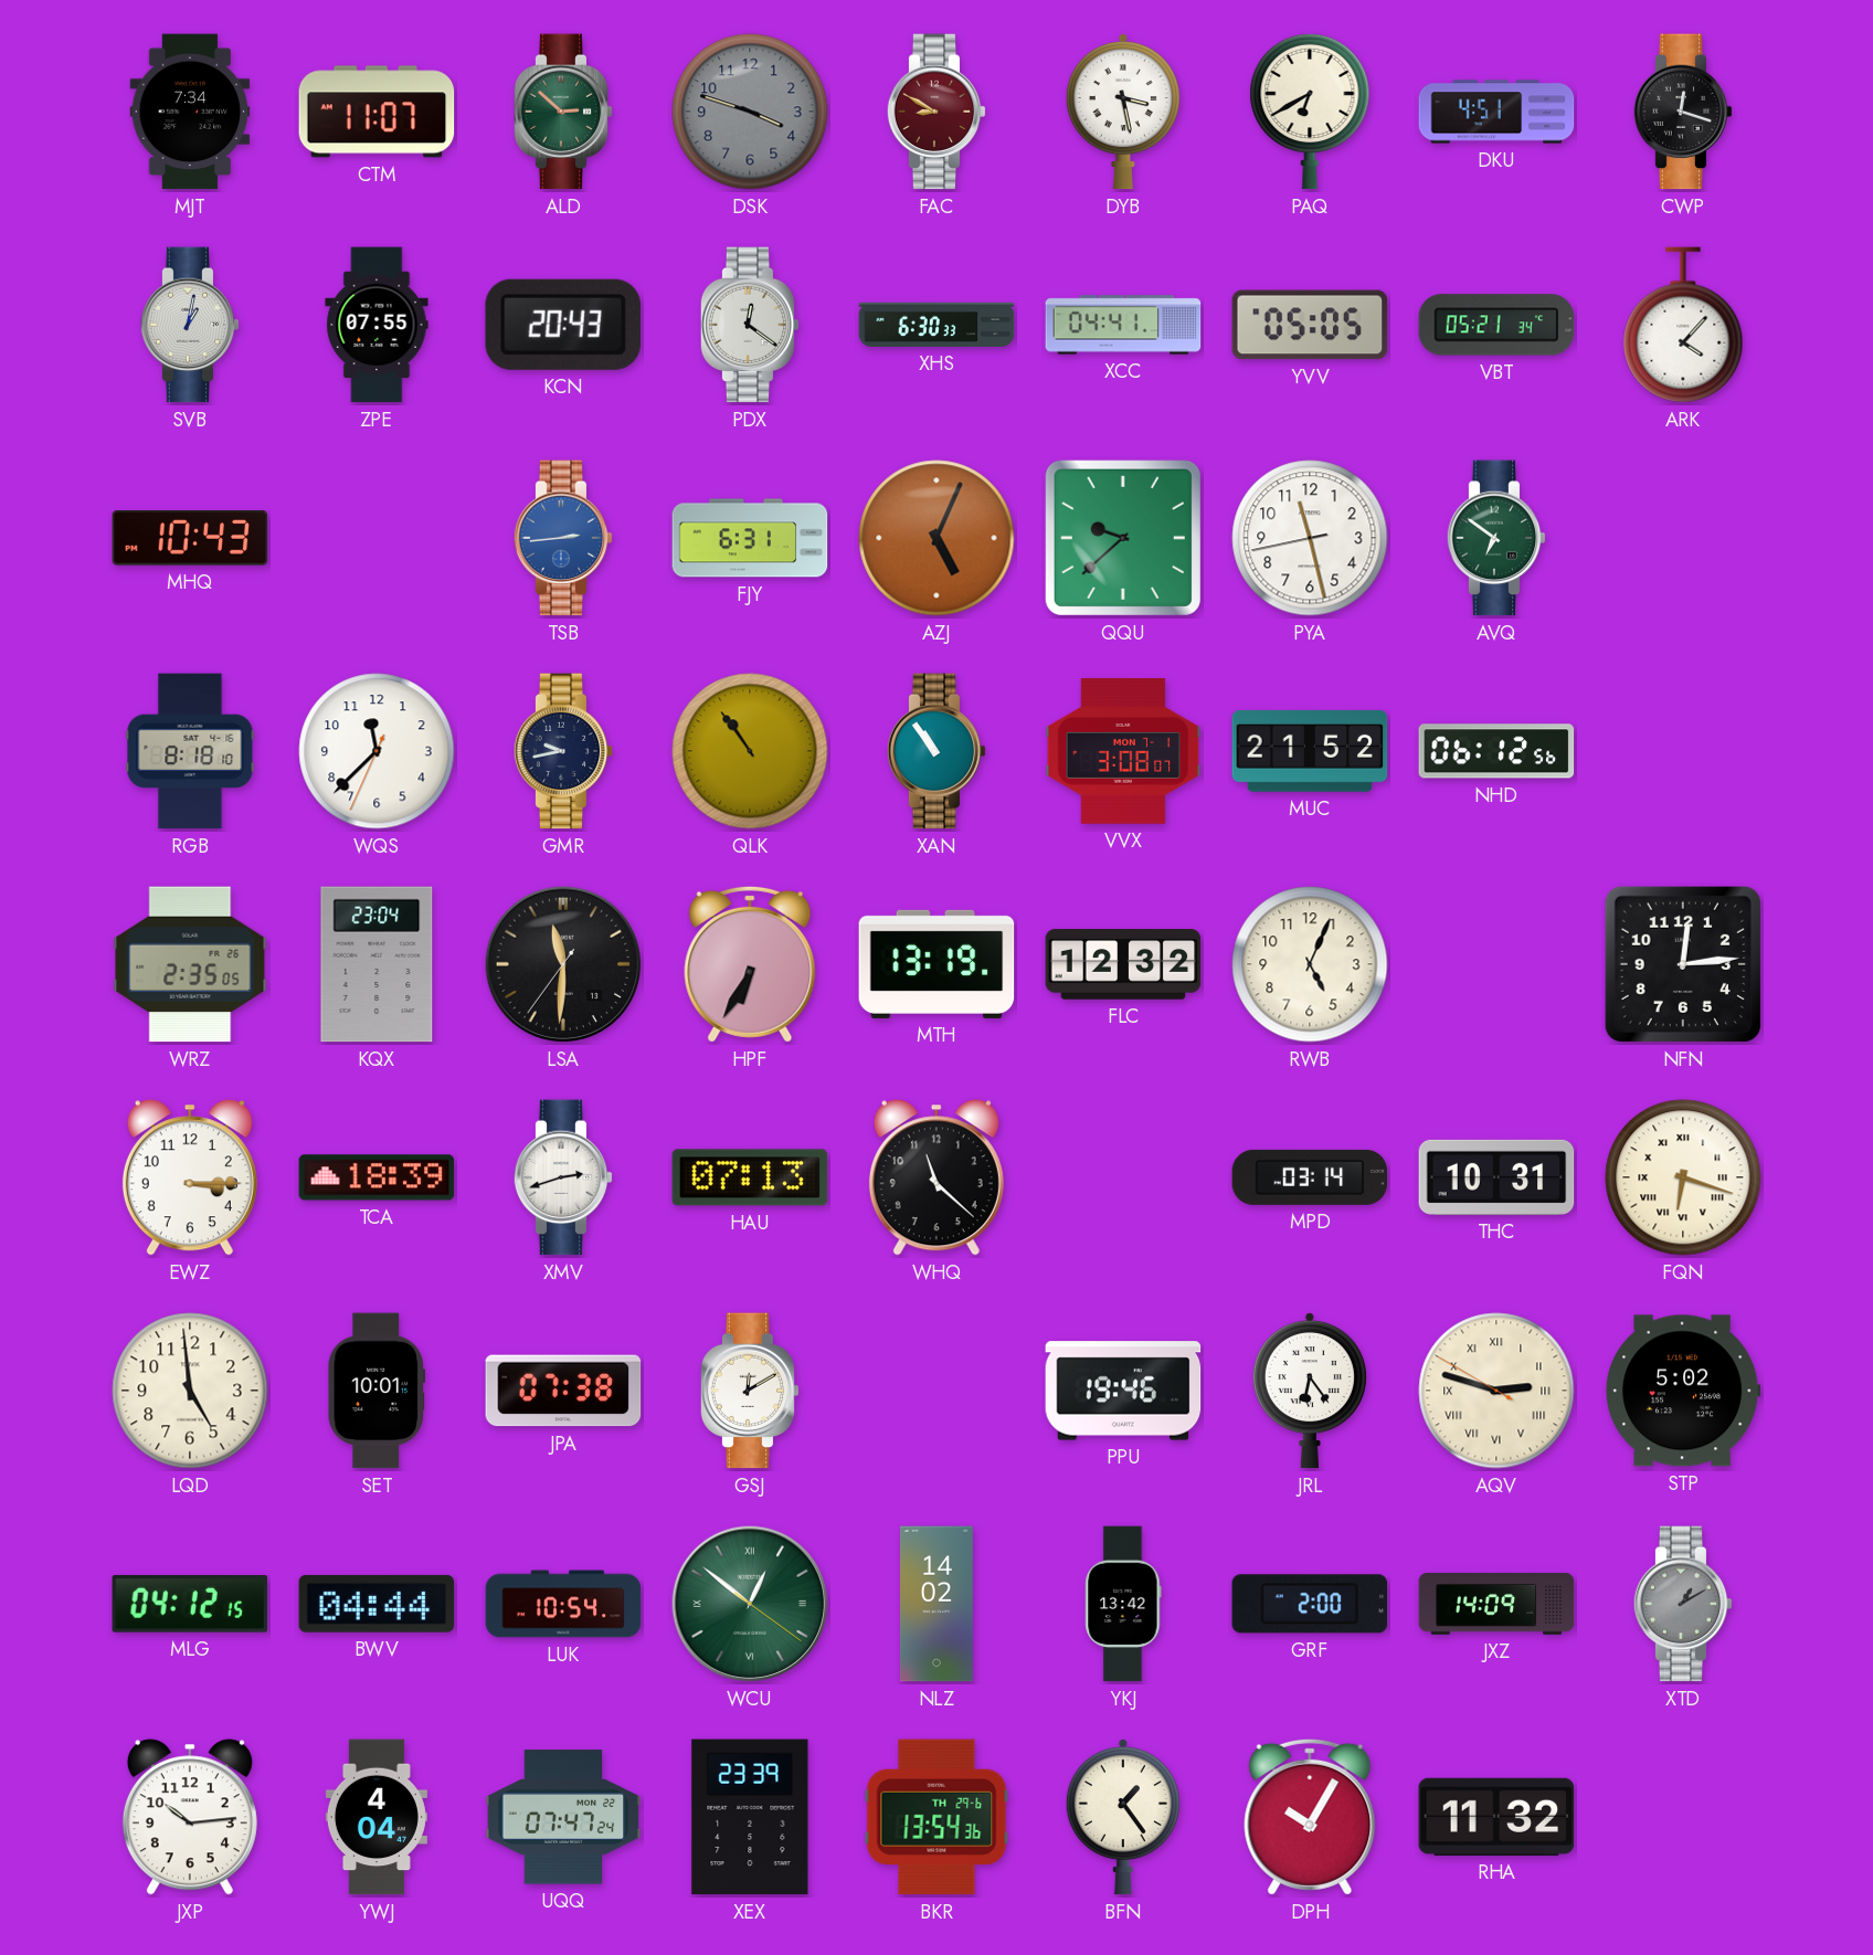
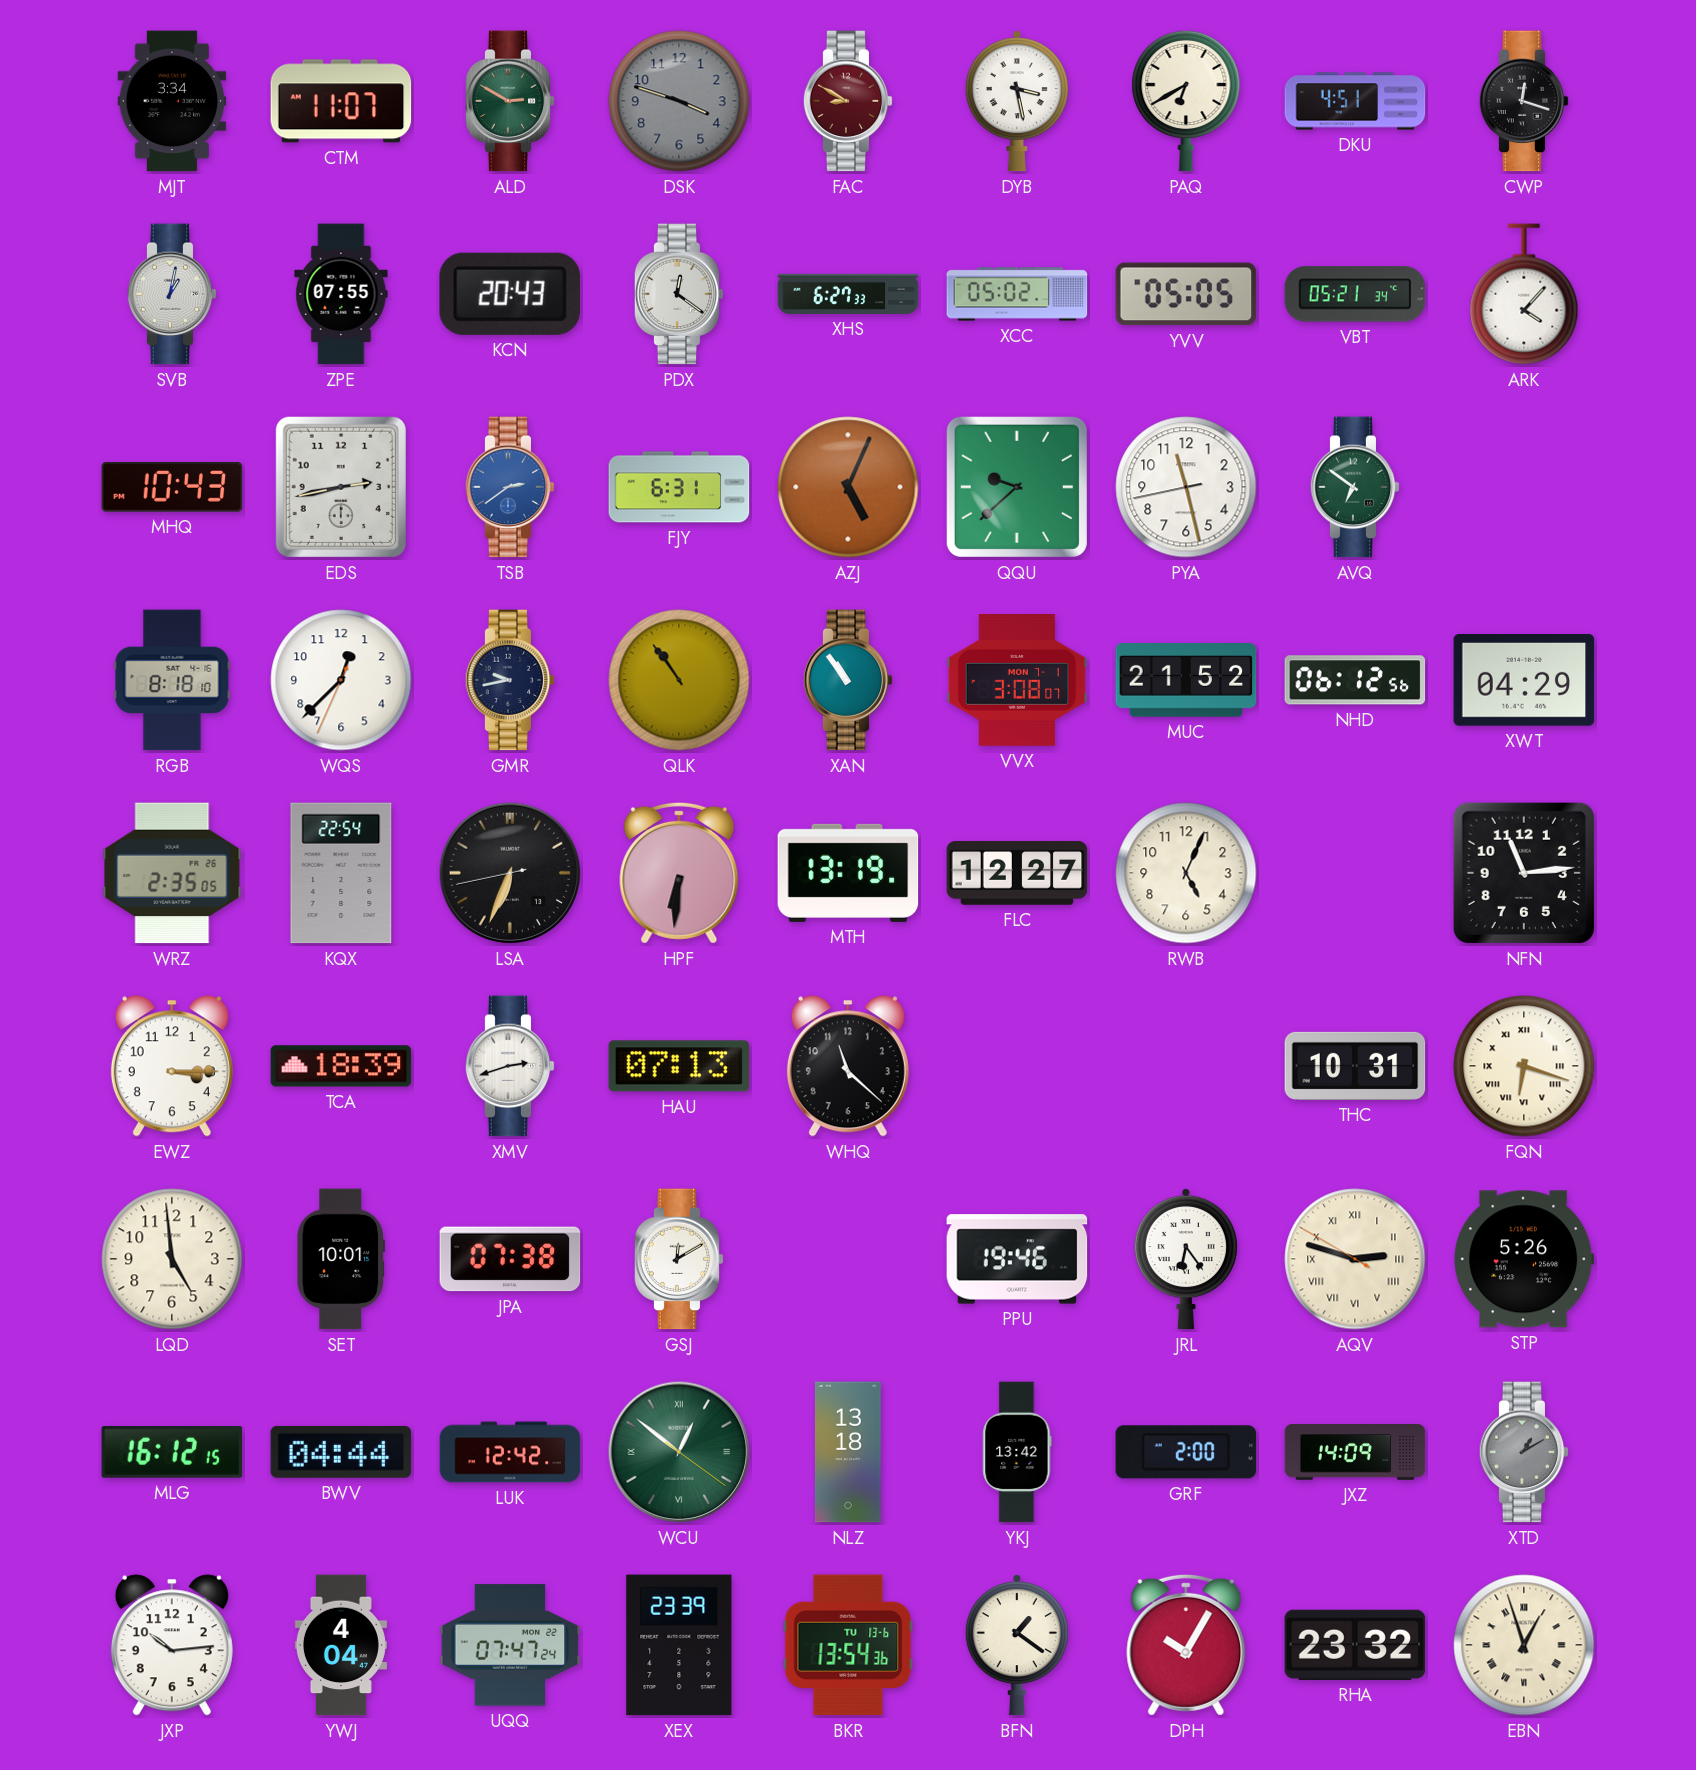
MJT: 7:34 -> 3:34
ALD: 2:52 -> 2:50
XHS: 6:30 -> 6:27
XCC: 04:41 -> 05:02
EDS: none -> 2:43
TSB: 2:44 -> 2:39
WQS: 11:37 -> 12:37
XWT: none -> 04:29
KQX: 23:04 -> 22:54
LSA: 11:30 -> 6:33
HPF: 6:35 -> 6:31
FLC: 12:32 -> 12:27
NFN: 12:14 -> 11:14
MPD: 03:14 -> none
STP: 5:02 -> 5:26
MLG: 04:12 -> 16:12
LUK: 10:54 -> 12:42
NLZ: 14:02 -> 13:18
BKR date: TH 29-6 -> TU 13-6
BFN: 1:24 -> 1:21
RHA: 11:32 -> 23:32
EBN: none -> 12:57
